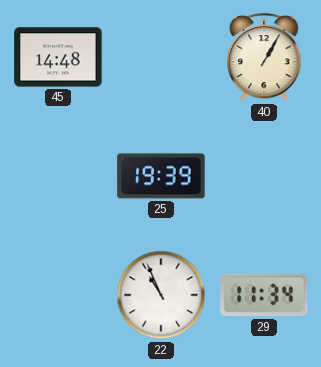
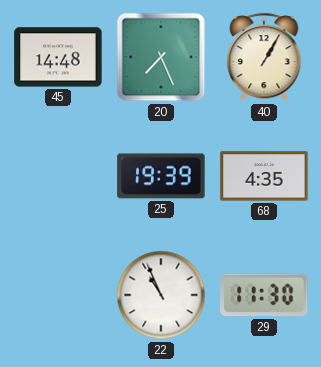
20: none -> 7:26
68: none -> 4:35
29: 11:34 -> 11:30
